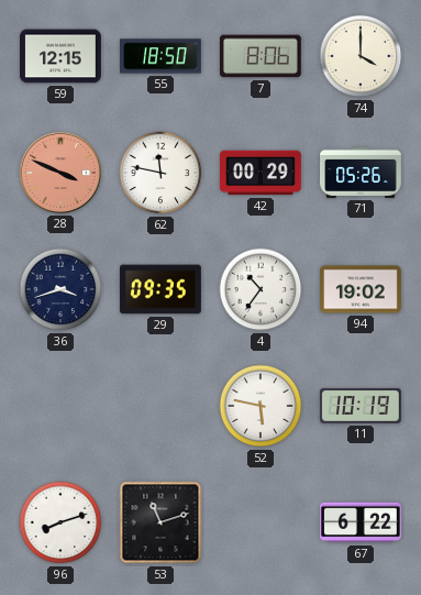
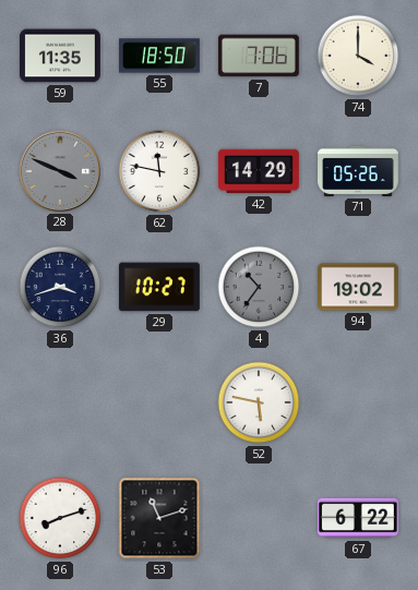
59: 12:15 -> 11:35
7: 8:06 -> 7:06
28 dial: salmon -> grey
42: 00:29 -> 14:29
29: 09:35 -> 10:27
4 dial: white -> grey
11: 10:19 -> none
